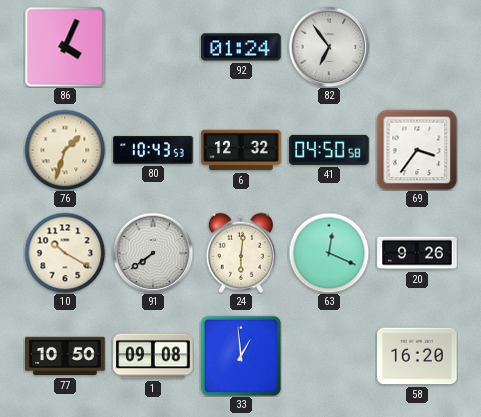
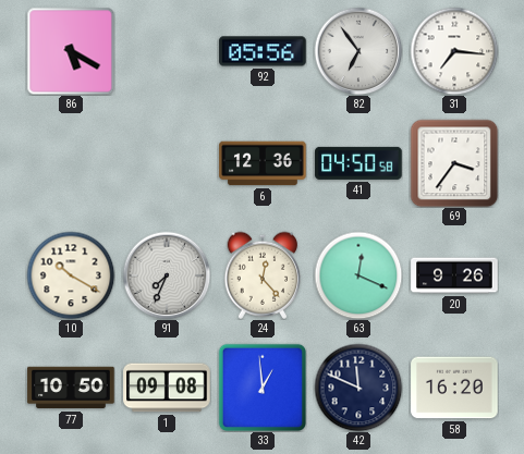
86: 4:04 -> 5:20
92: 01:24 -> 05:56
31: none -> 7:16
76: 1:33 -> none
80: 10:43 -> none
6: 12:32 -> 12:36
91: 7:39 -> 7:34
24: 6:01 -> 12:23
42: none -> 11:49
